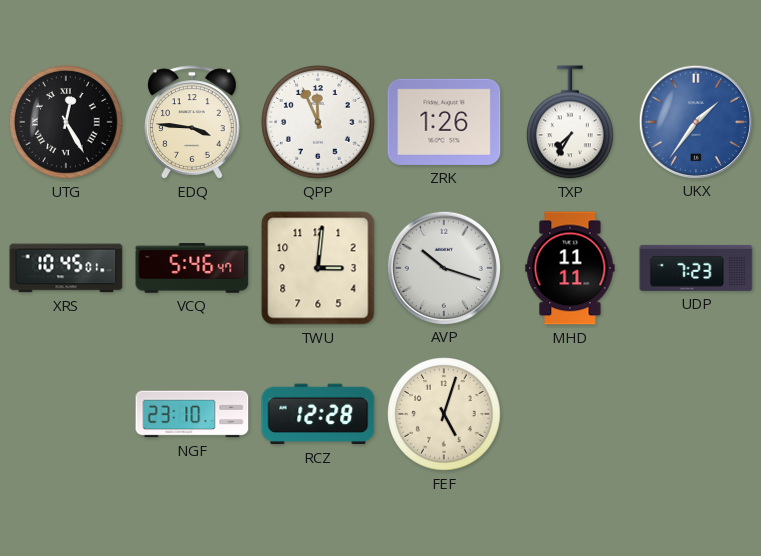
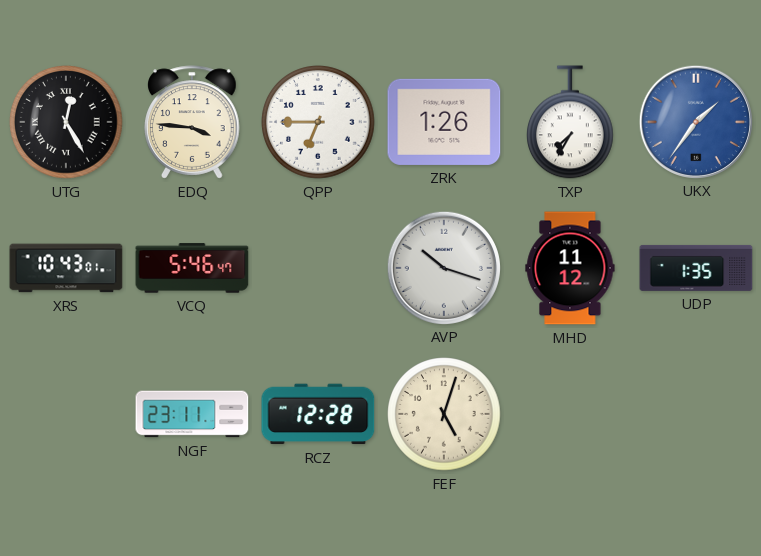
QPP: 11:56 -> 6:45
XRS: 10:45 -> 10:43
TWU: 3:01 -> none
MHD: 11:11 -> 11:12
UDP: 7:23 -> 1:35
NGF: 23:10 -> 23:11
